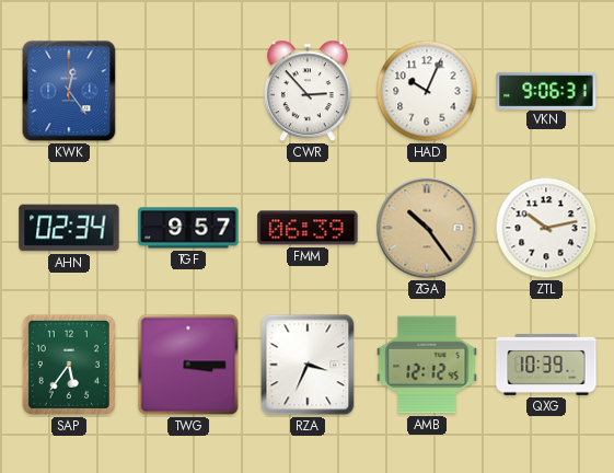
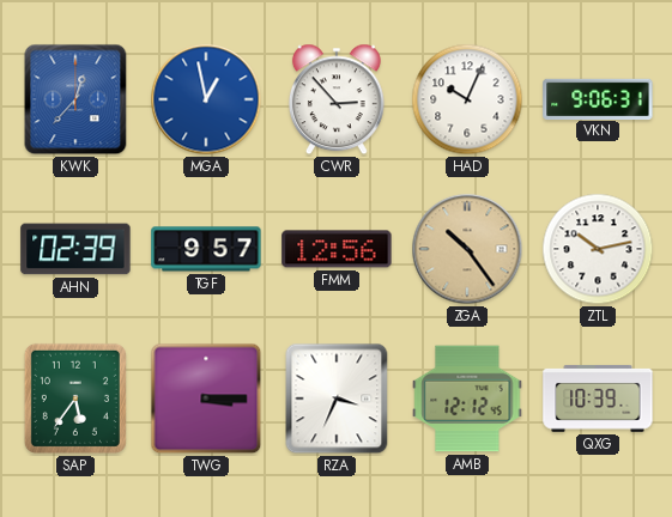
KWK: 12:24 -> 12:37
MGA: none -> 12:58
AHN: 02:34 -> 02:39
FMM: 06:39 -> 12:56
